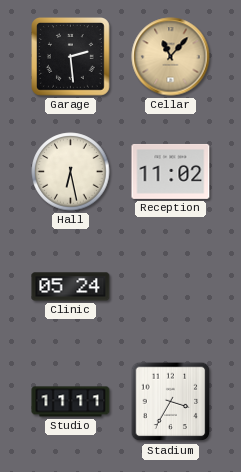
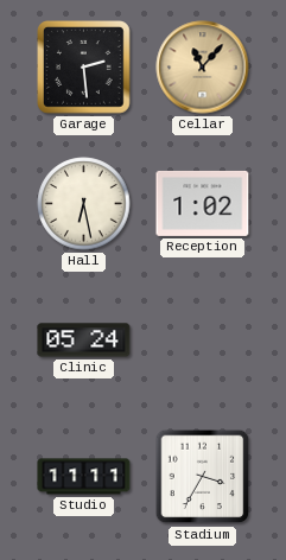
Reception: 11:02 -> 1:02
